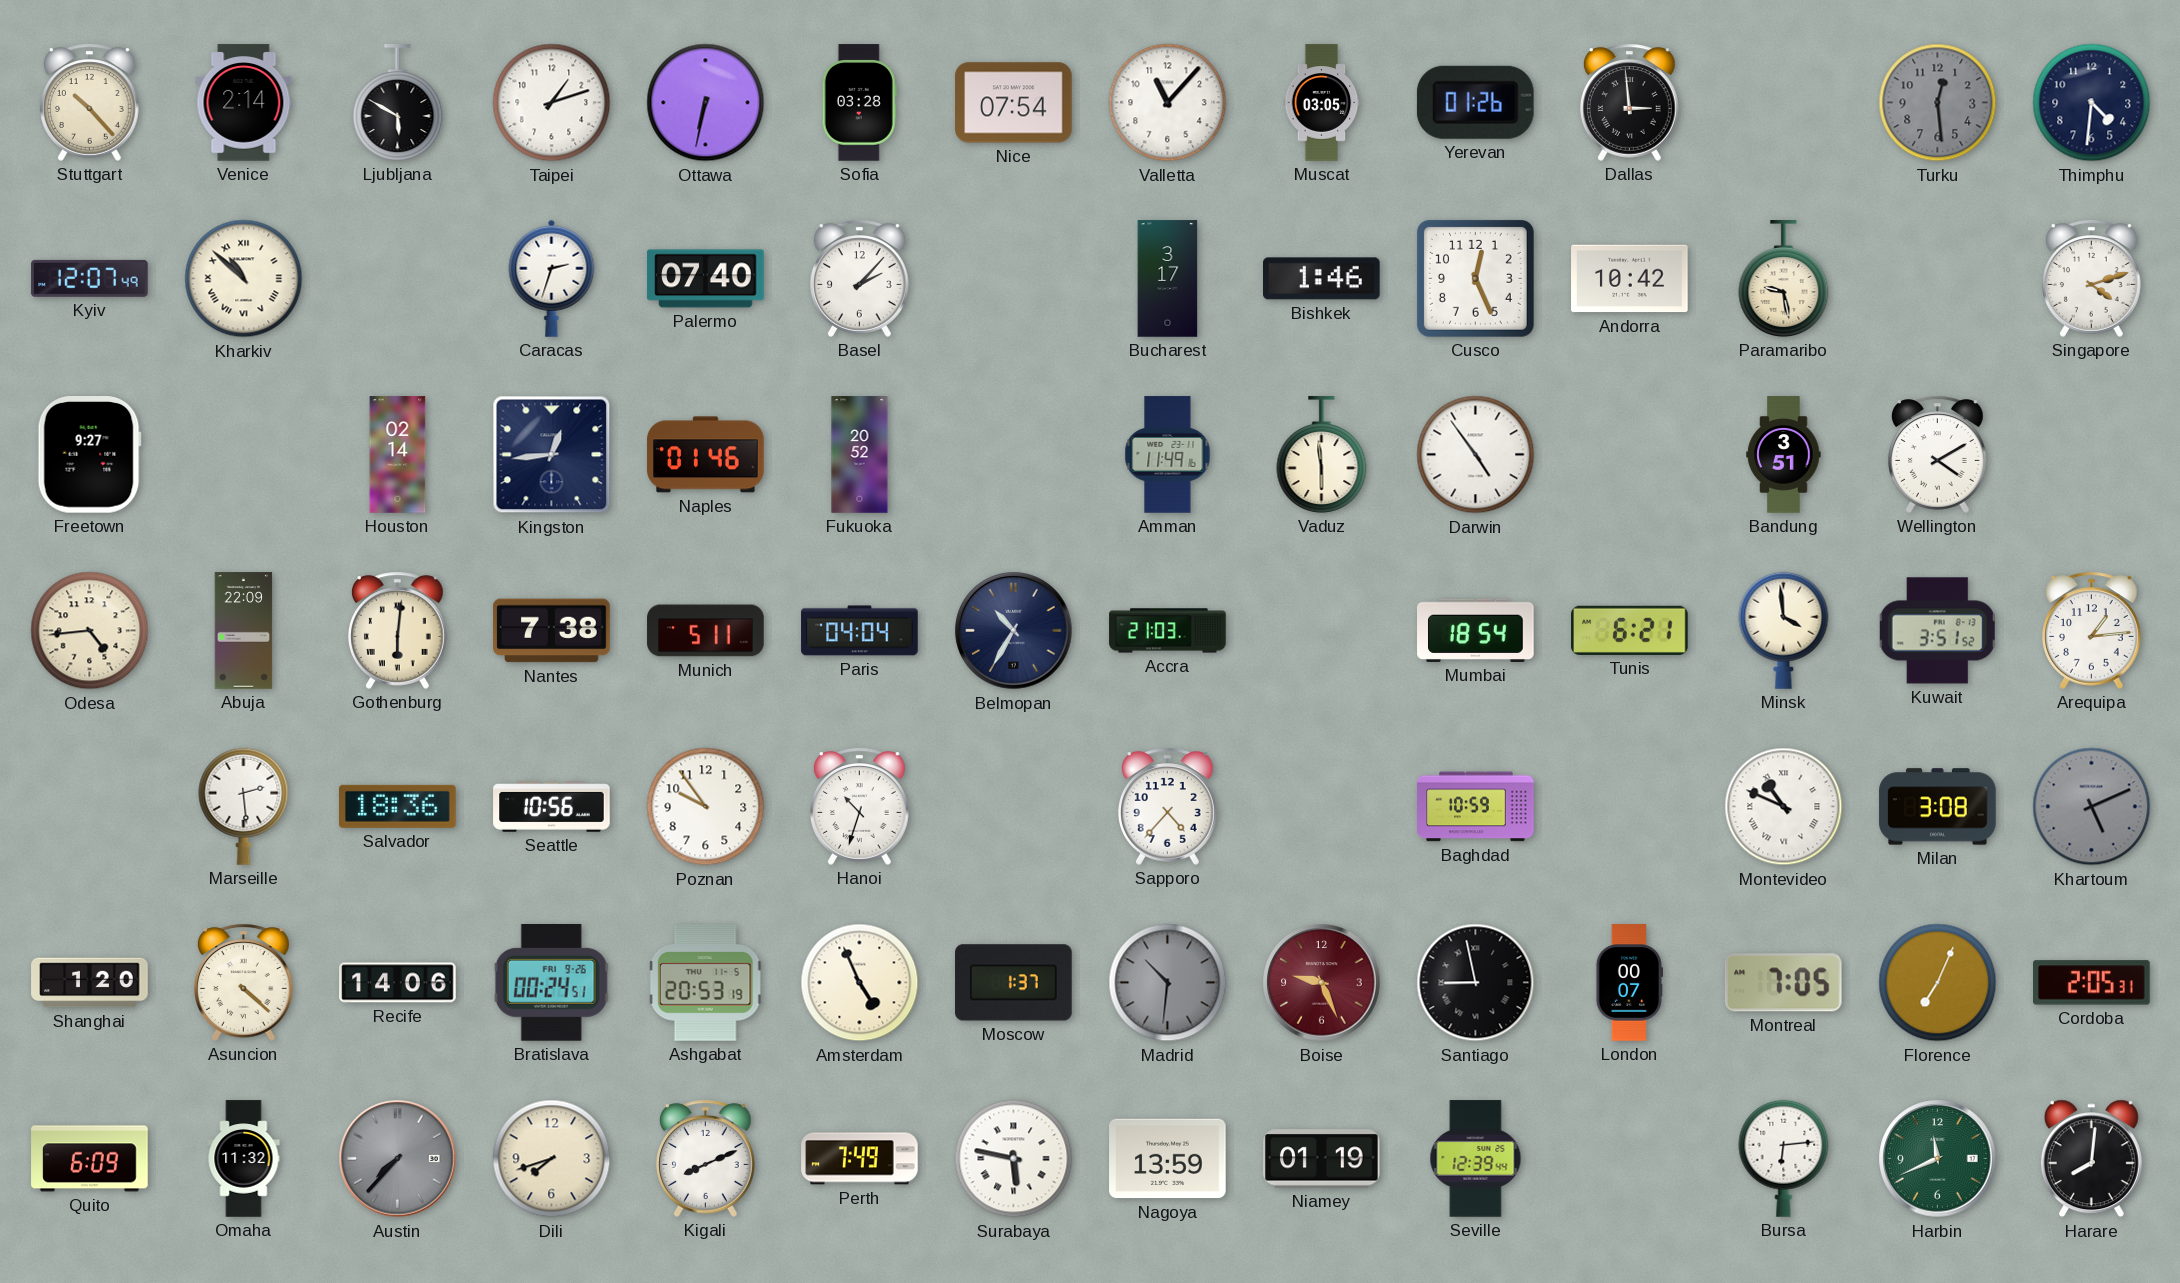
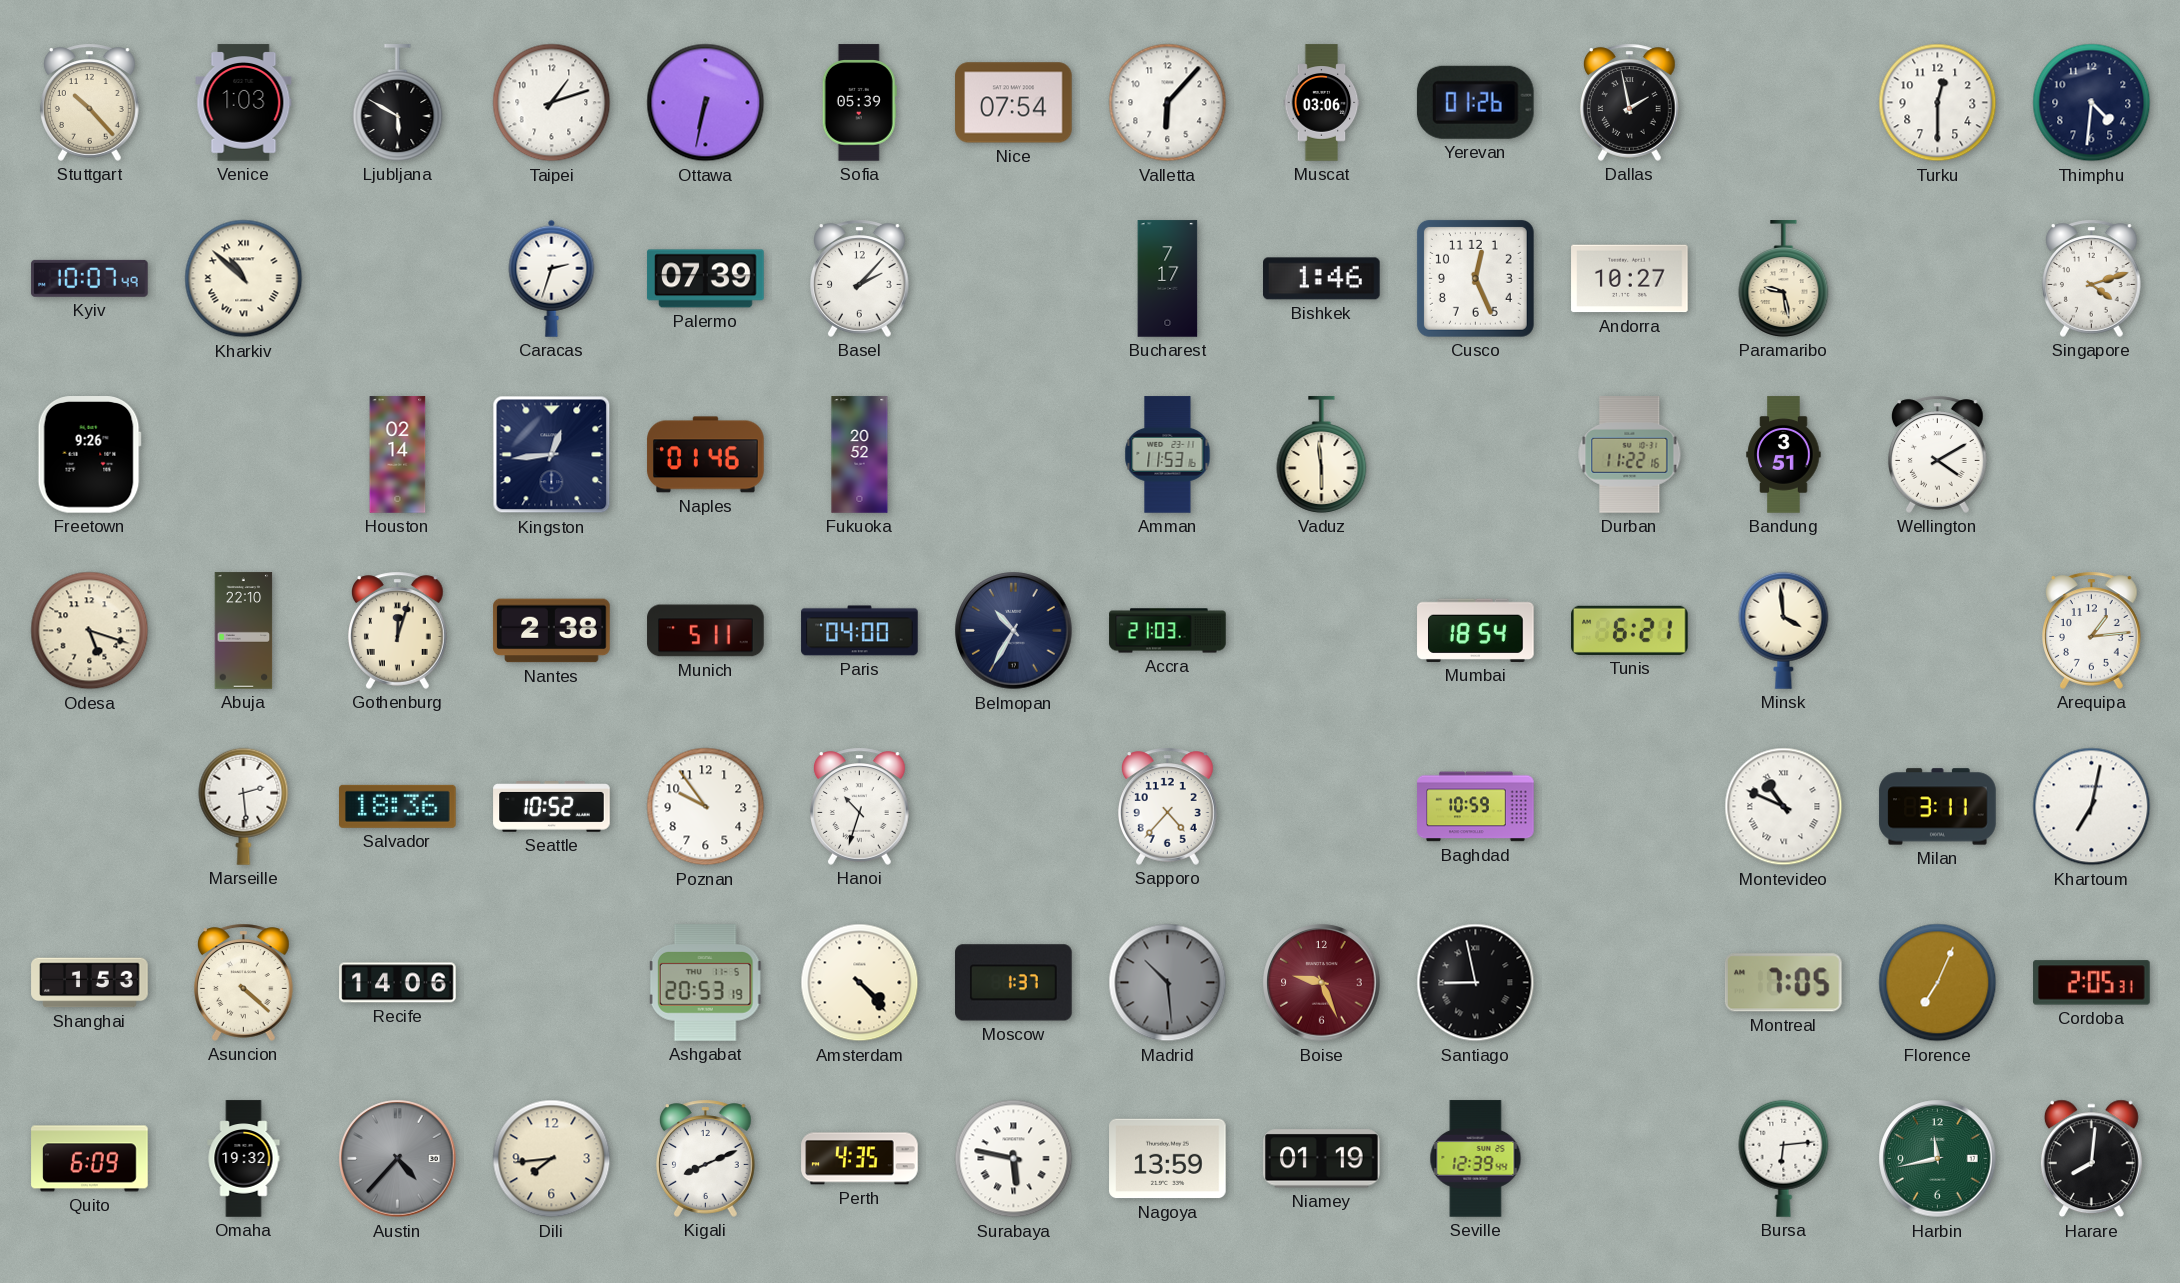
Venice: 2:14 -> 1:03
Sofia: 03:28 -> 05:39
Valletta: 11:07 -> 6:07
Muscat: 03:05 -> 03:06
Dallas: 2:59 -> 1:58
Turku: 12:29 -> 12:30
Turku dial: grey -> white
Kyiv: 12:07 -> 10:07
Palermo: 07:40 -> 07:39
Bucharest: 3:17 -> 7:17
Andorra: 10:42 -> 10:27
Freetown: 9:27 -> 9:26
Amman: 11:49 -> 11:53
Darwin: 4:54 -> none
Durban: none -> 11:22
Odesa: 4:44 -> 5:18
Abuja: 22:09 -> 22:10
Gothenburg: 6:01 -> 12:03
Nantes: 7:38 -> 2:38
Paris: 04:04 -> 04:00
Kuwait: 3:51 -> none
Seattle: 10:56 -> 10:52
Milan: 3:08 -> 3:11
Khartoum: 5:11 -> 7:02
Khartoum dial: grey -> white
Shanghai: 1:20 -> 1:53
Bratislava: 00:24 -> none
Amsterdam: 4:56 -> 4:23
Madrid: 10:31 -> 10:29
London: 00:07 -> none
Omaha: 11:32 -> 19:32
Austin: 7:37 -> 4:37
Dili: 7:42 -> 7:44
Perth: 7:49 -> 4:35
Harbin: 11:41 -> 11:43
